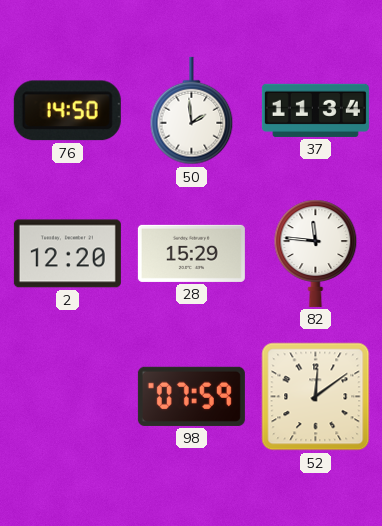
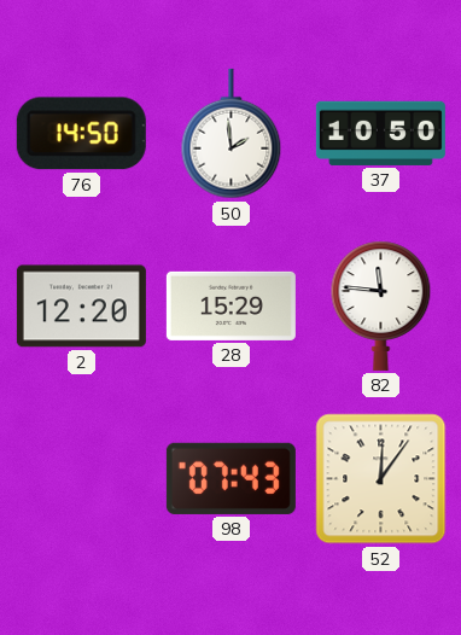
37: 11:34 -> 10:50
98: 07:59 -> 07:43
52: 12:09 -> 12:06
